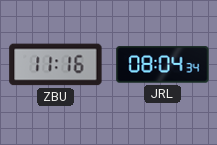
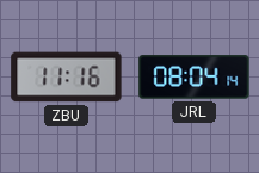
JRL: 08:04:34 -> 08:04:14
